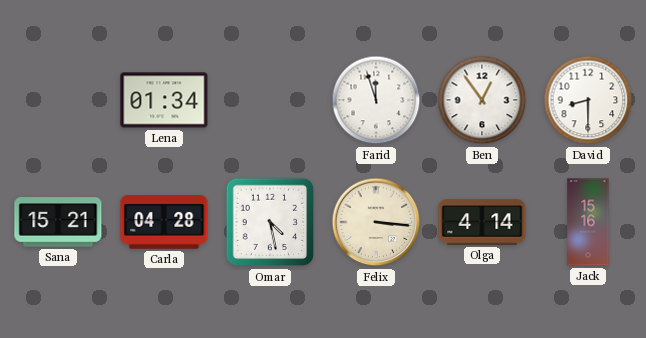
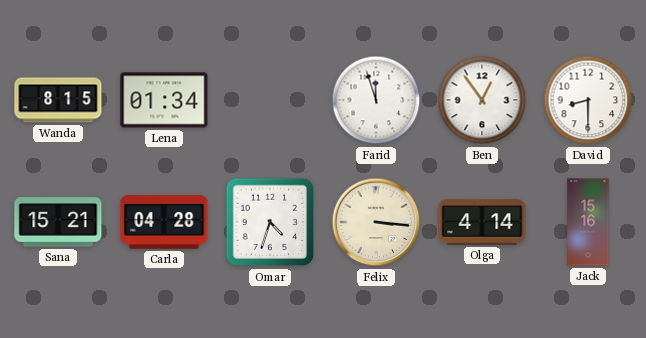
Wanda: none -> 8:15
Omar: 4:28 -> 4:33
